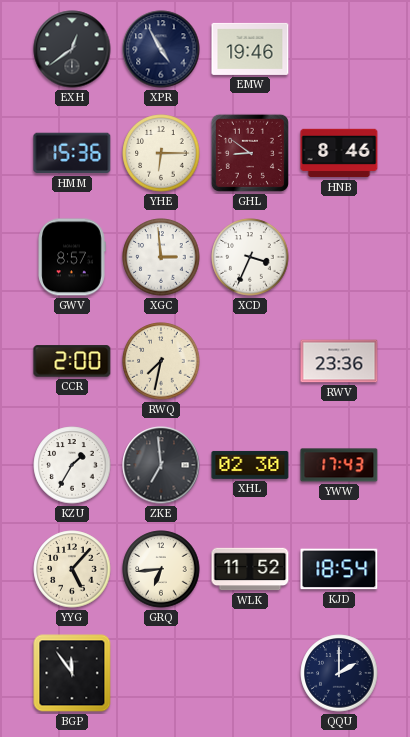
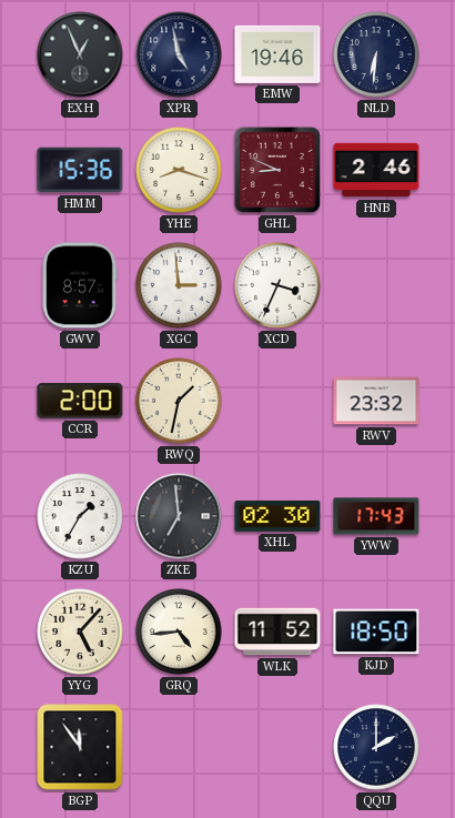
EXH: 12:39 -> 12:56
XPR: 4:55 -> 4:58
NLD: none -> 6:31
YHE: 6:15 -> 8:18
GHL: 8:51 -> 8:49
HNB: 8:46 -> 2:46
RWQ: 7:32 -> 1:32
RWV: 23:36 -> 23:32
GRQ: 6:44 -> 4:44
KJD: 18:54 -> 18:50
